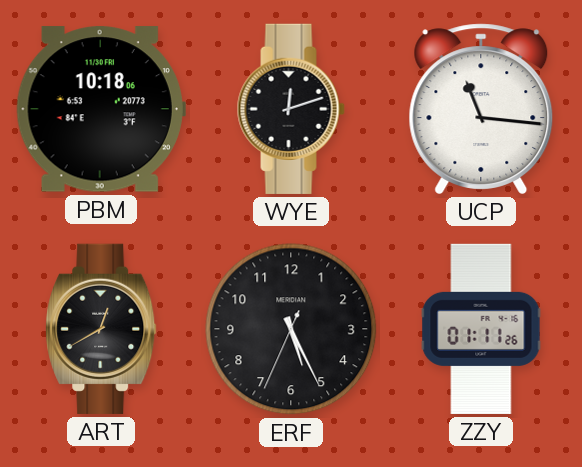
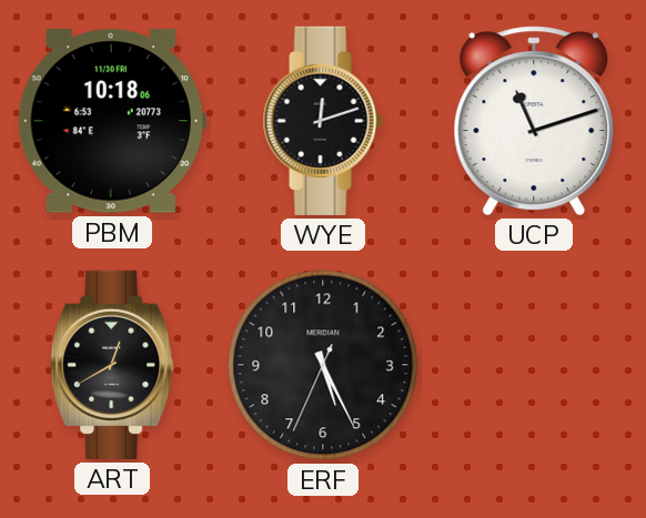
UCP: 11:16 -> 11:12
ZZY: 01:11 -> none
